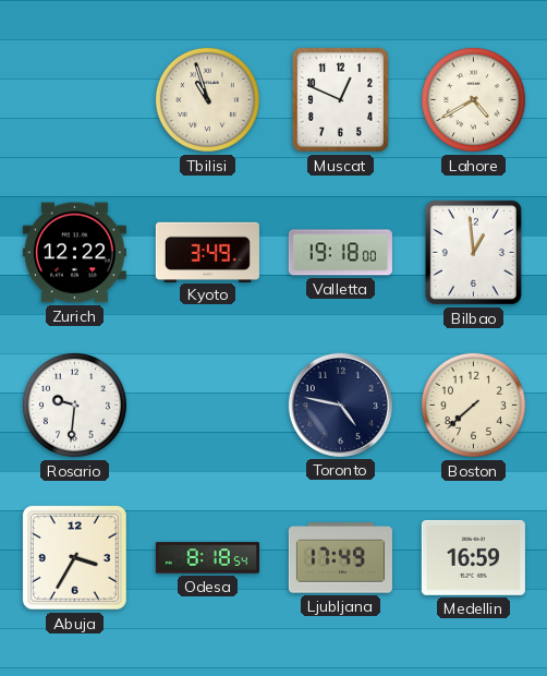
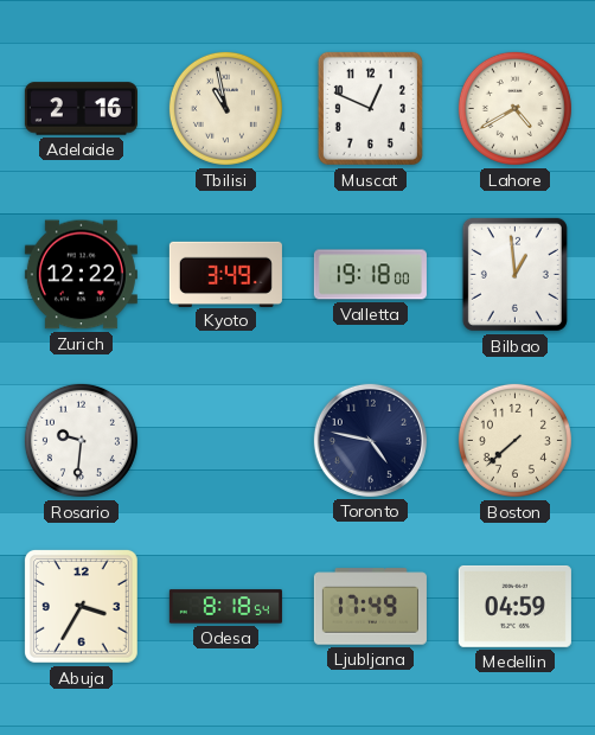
Adelaide: none -> 2:16
Tbilisi: 10:57 -> 10:58
Medellin: 16:59 -> 04:59
